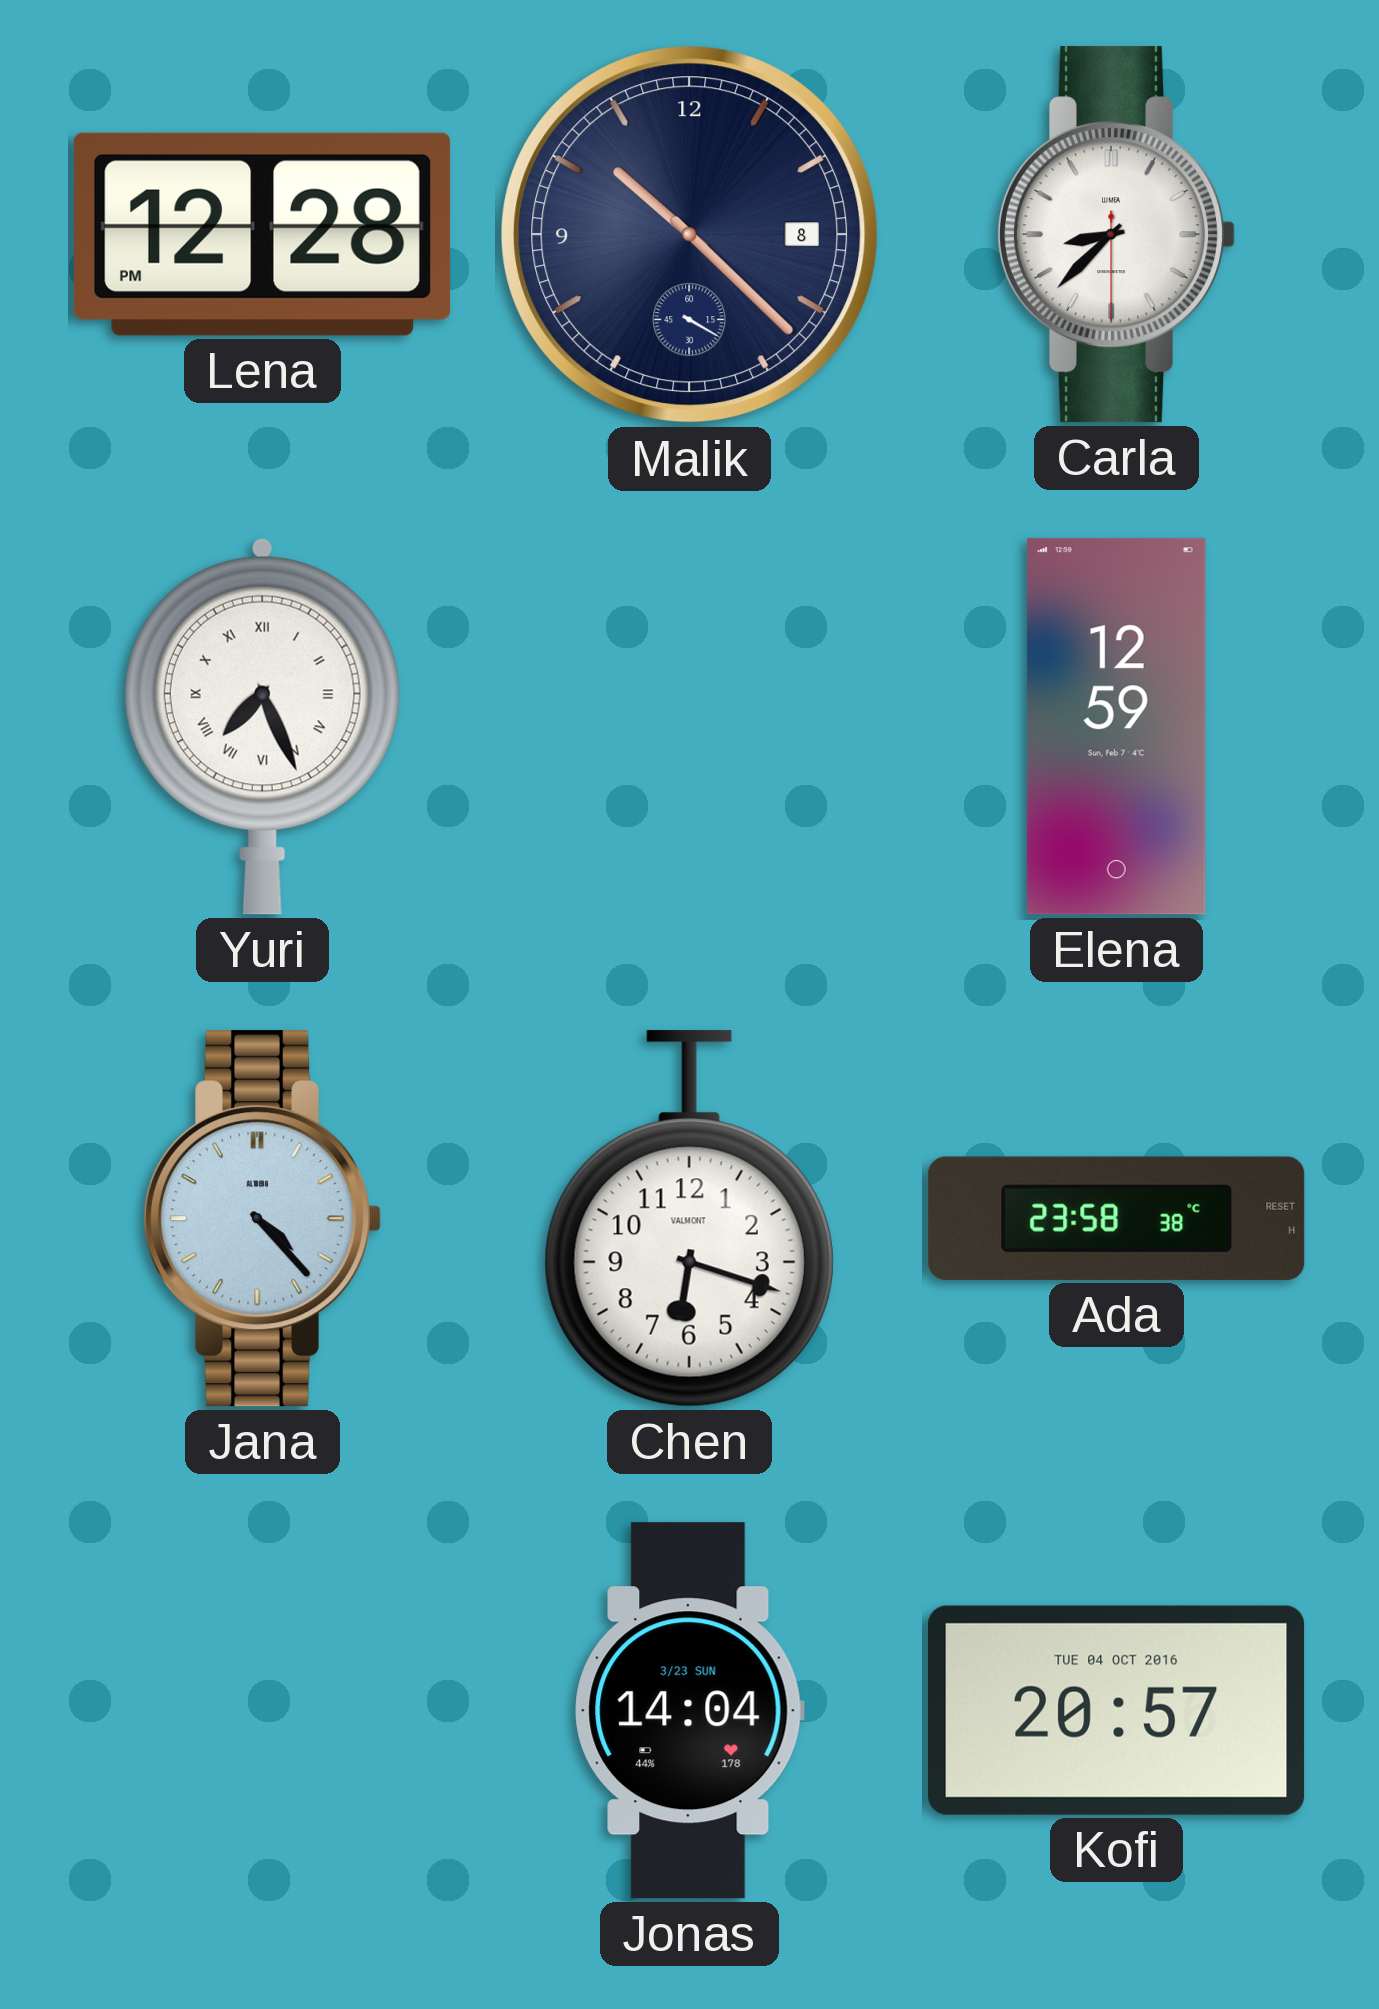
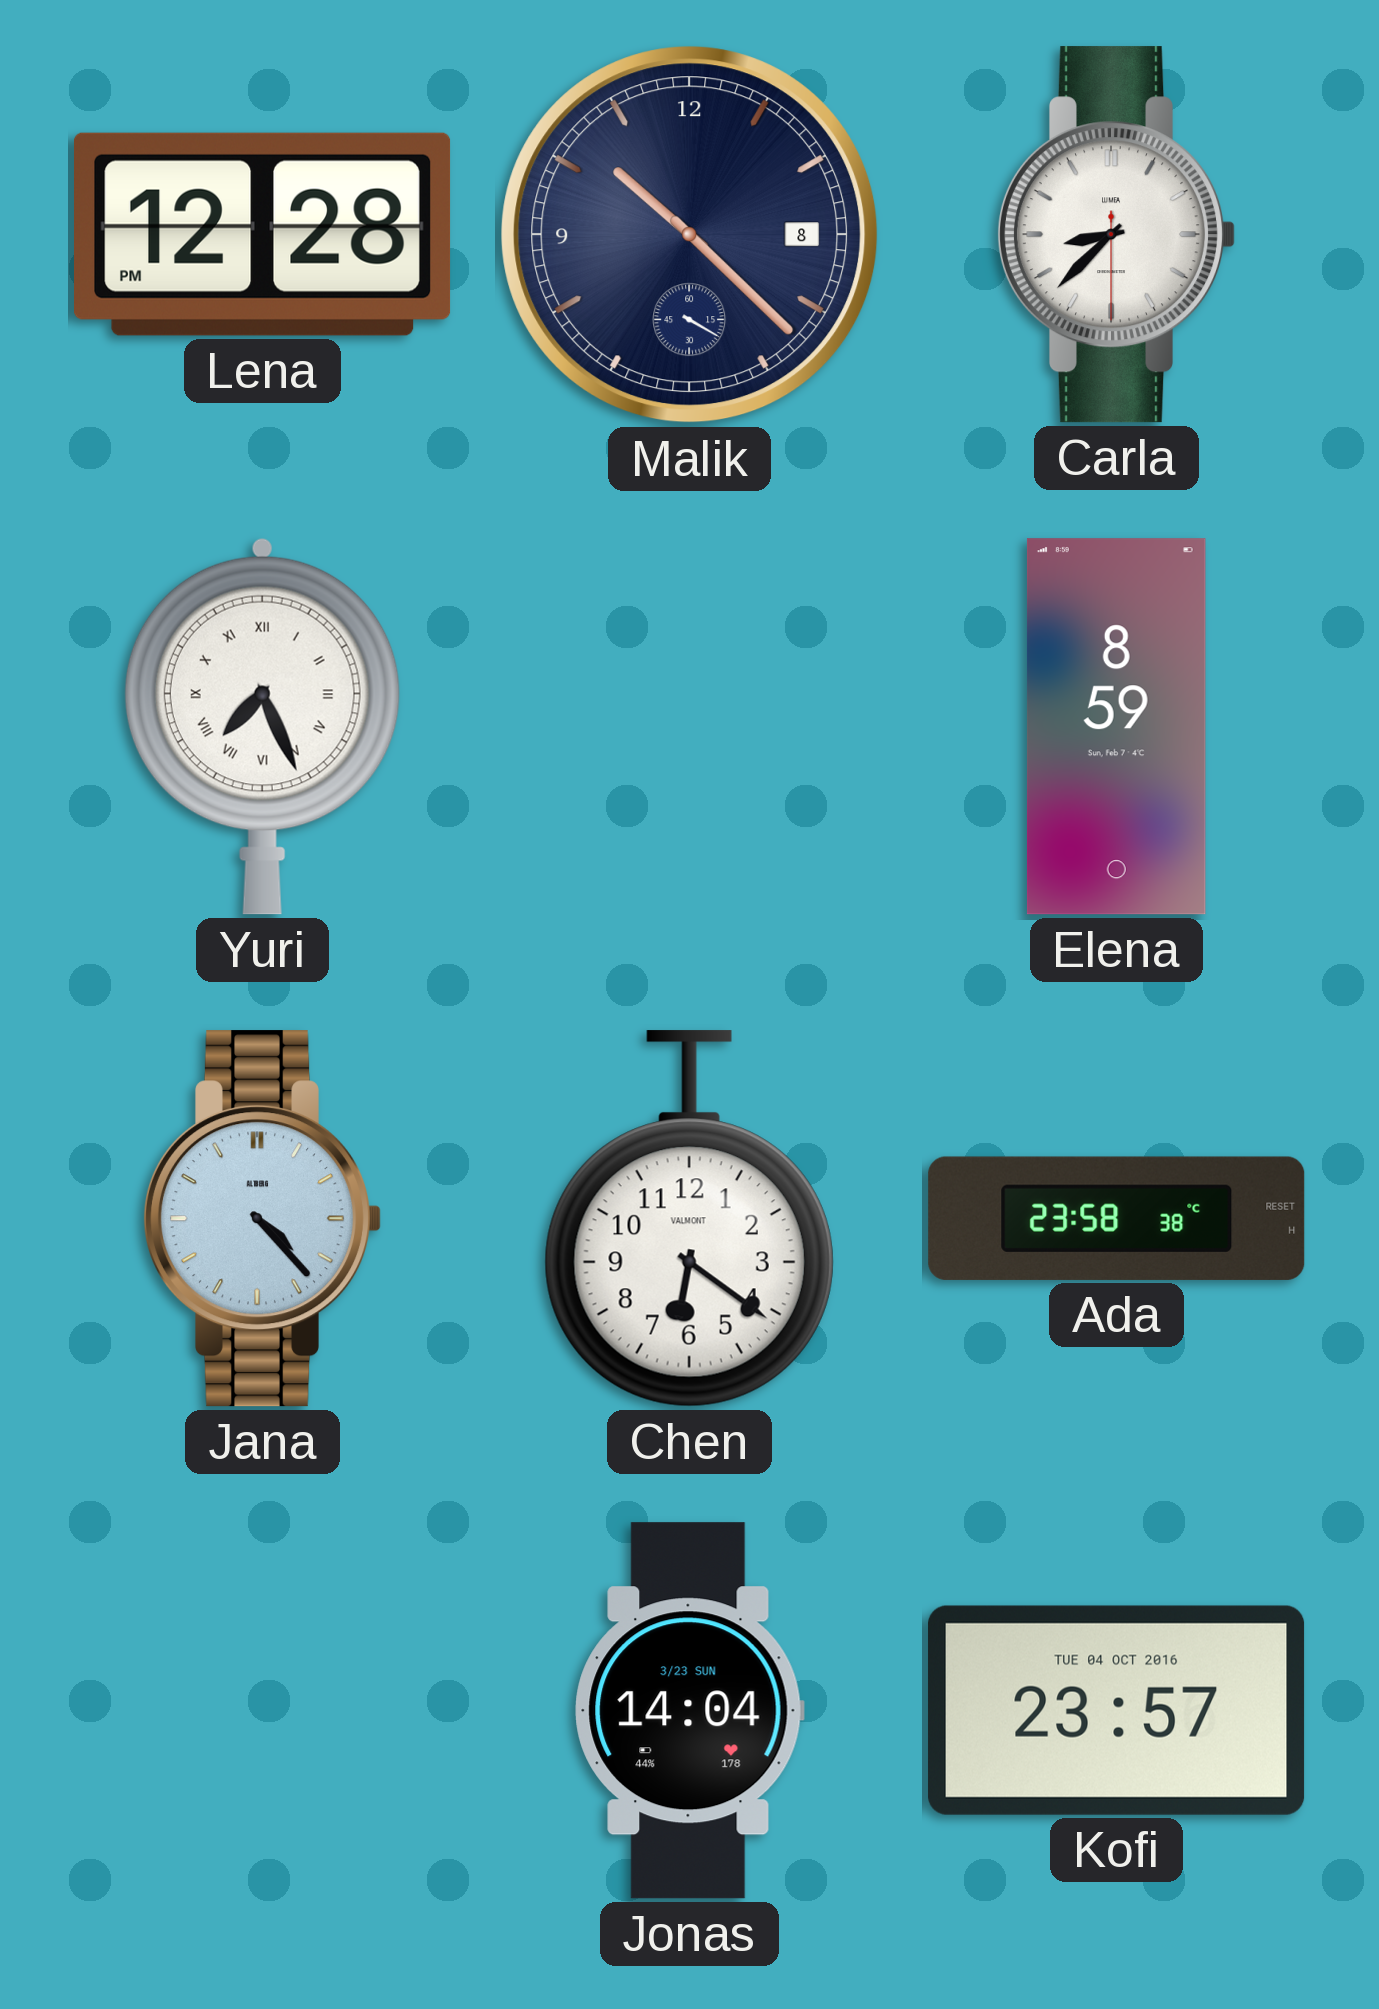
Elena: 12:59 -> 8:59
Chen: 6:18 -> 6:21
Kofi: 20:57 -> 23:57
